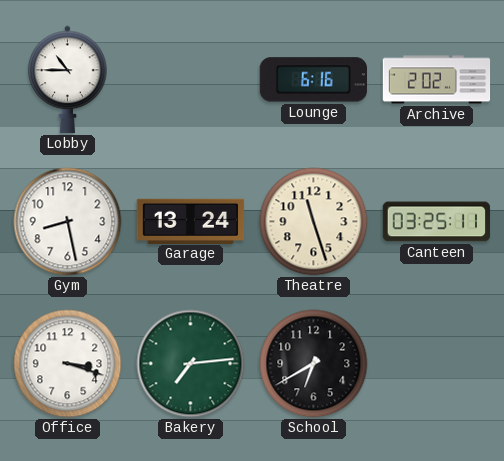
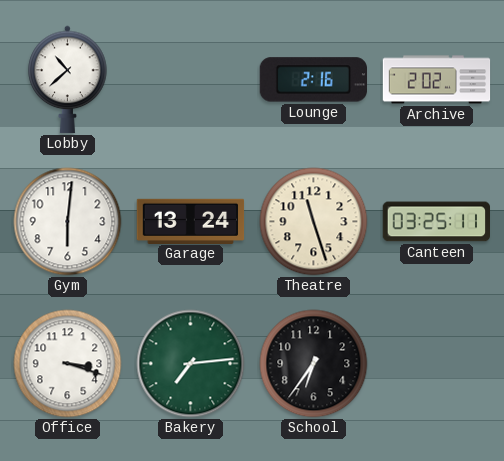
Lobby: 10:45 -> 10:38
Lounge: 6:16 -> 2:16
Gym: 8:28 -> 6:01
School: 6:40 -> 6:36
